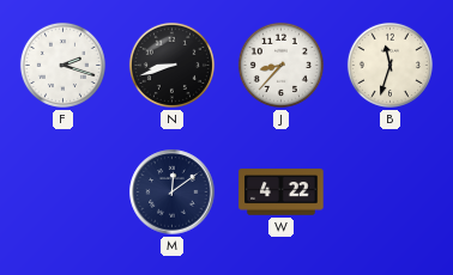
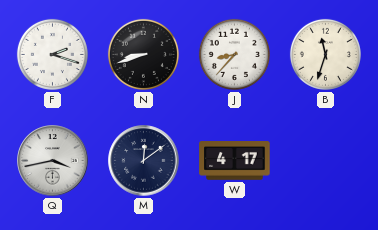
Q: none -> 3:43
W: 4:22 -> 4:17
